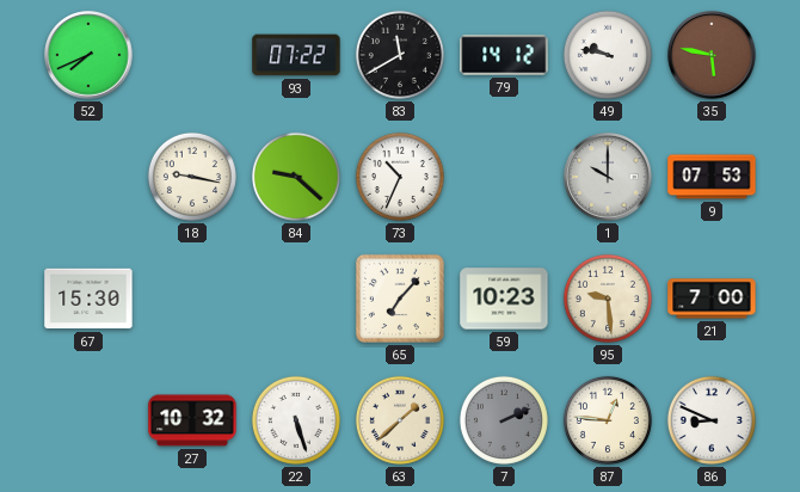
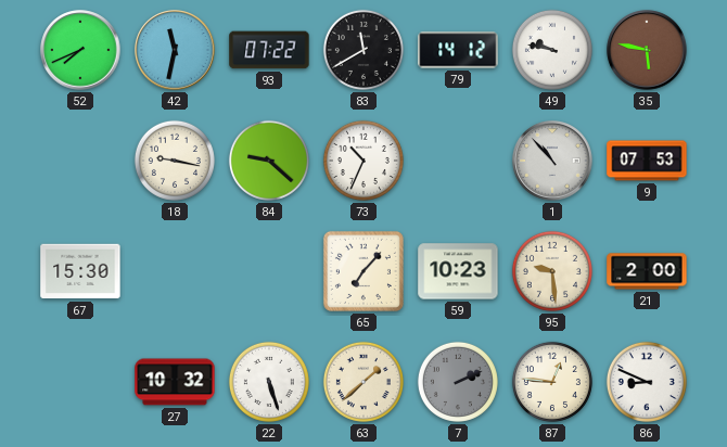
42: none -> 11:32
1: 10:00 -> 10:53
21: 7:00 -> 2:00
